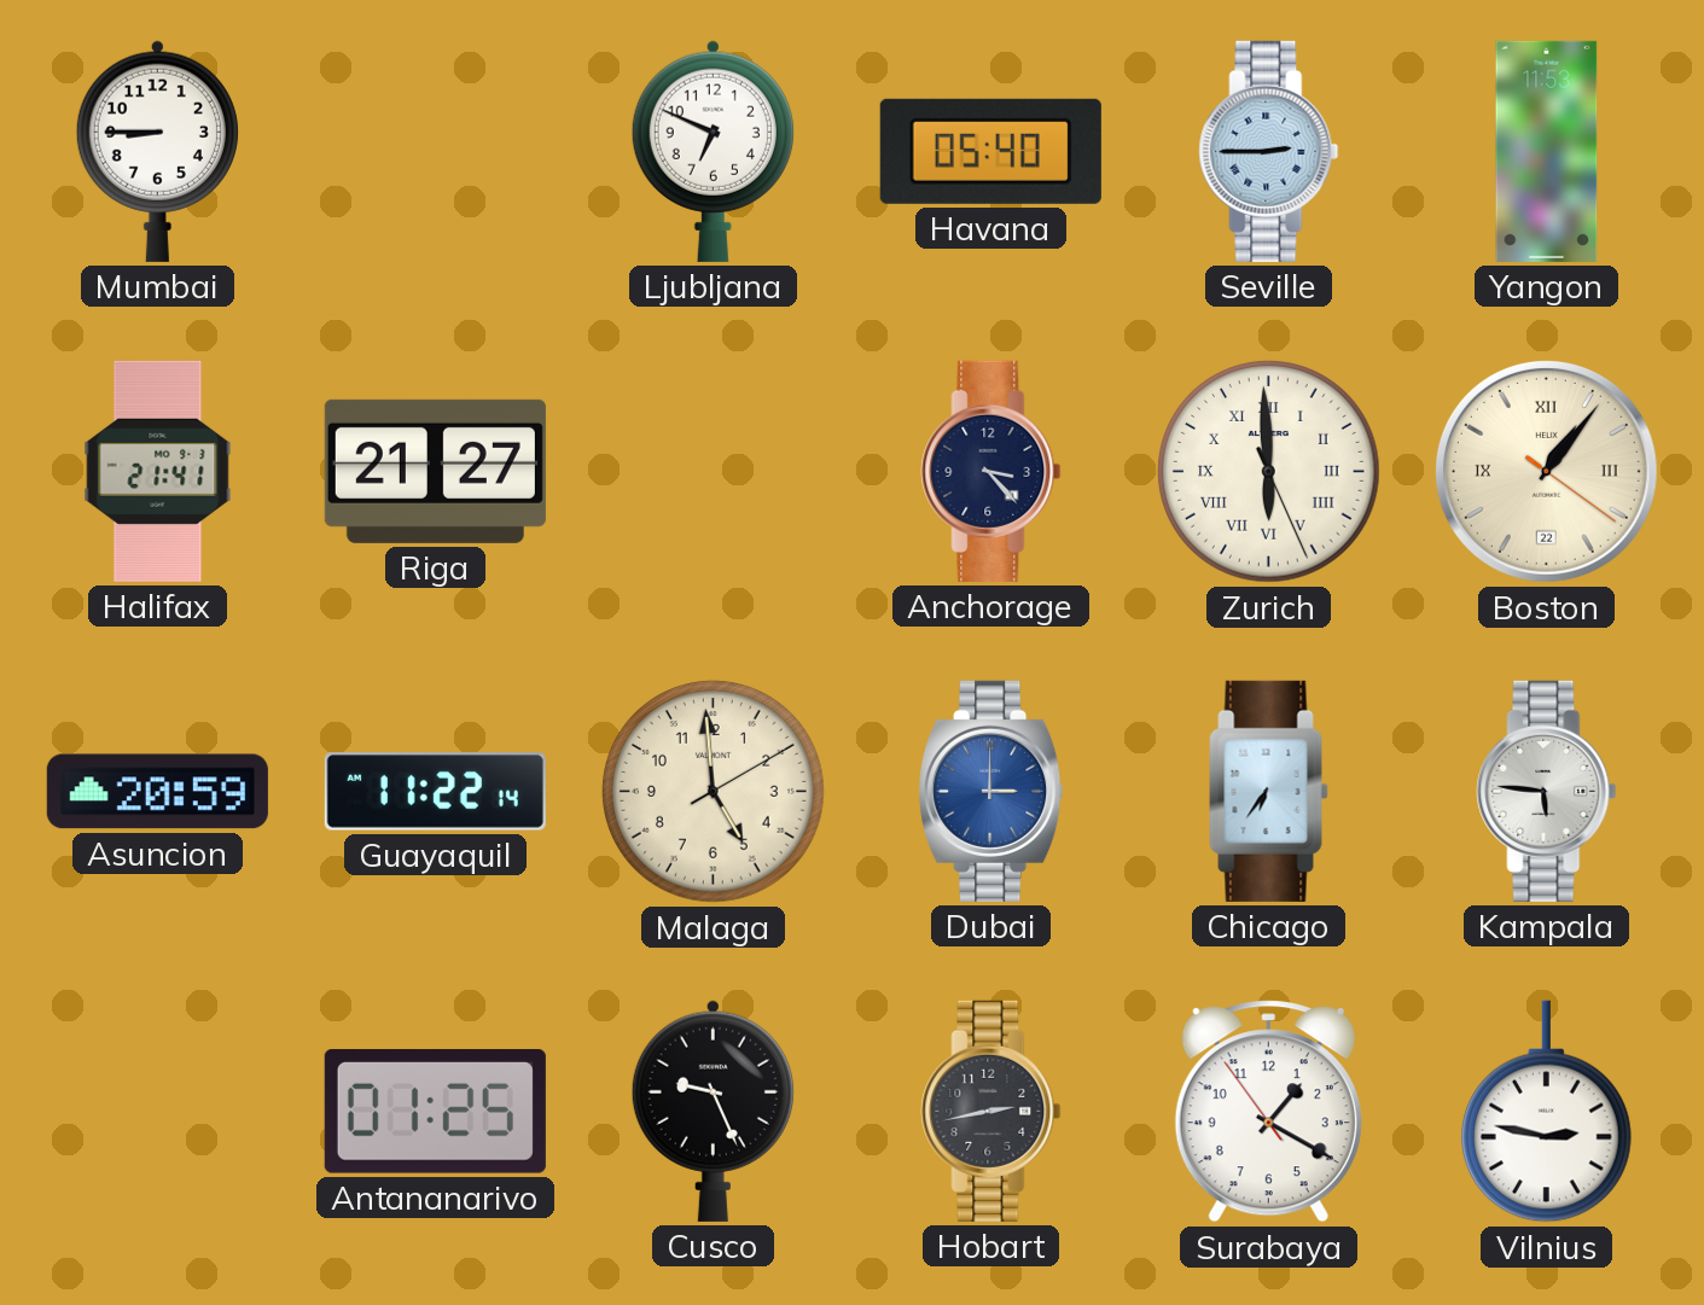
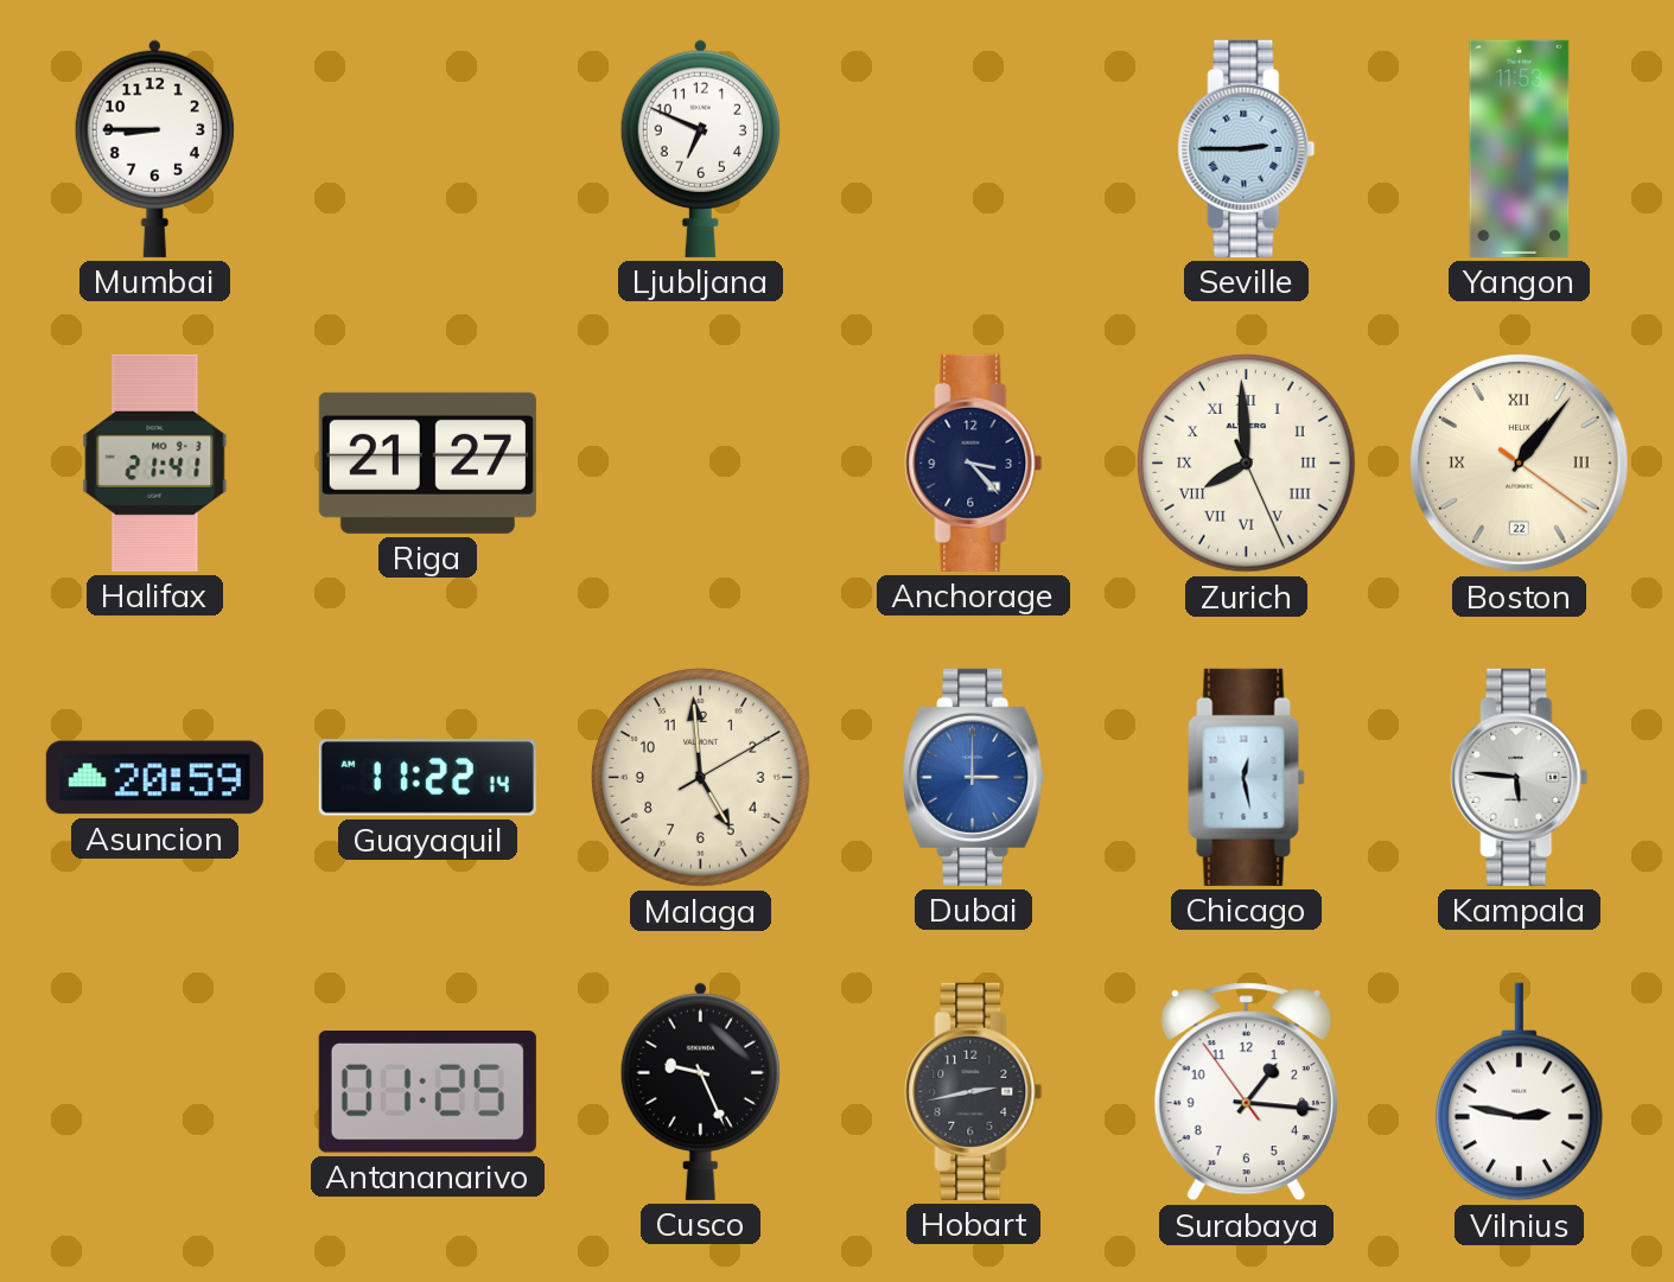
Havana: 05:40 -> none
Zurich: 5:59 -> 7:59
Chicago: 6:36 -> 12:28
Surabaya: 1:19 -> 1:15
